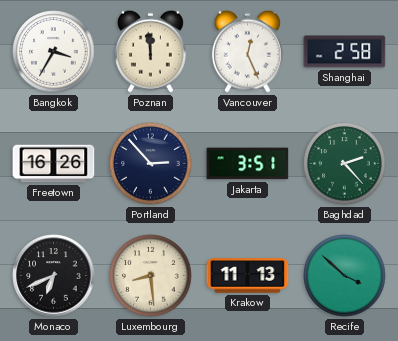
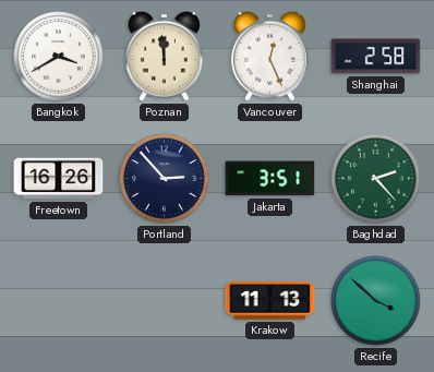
Bangkok: 3:35 -> 3:40
Monaco: 6:41 -> none
Luxembourg: 8:29 -> none
